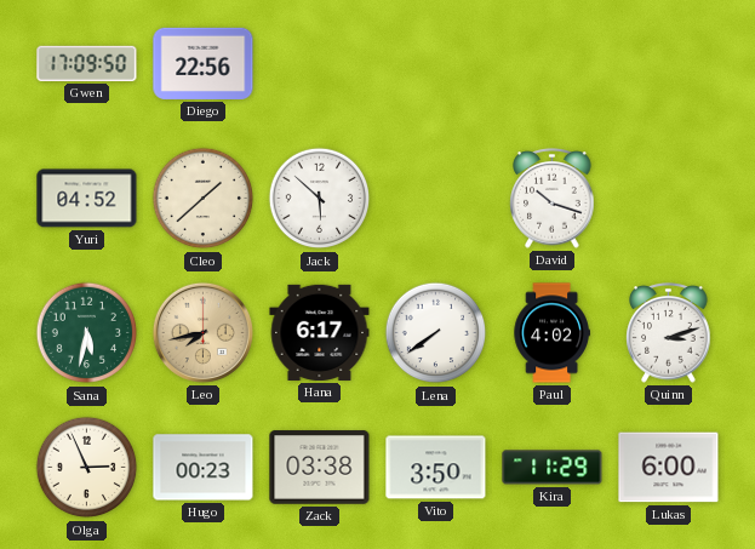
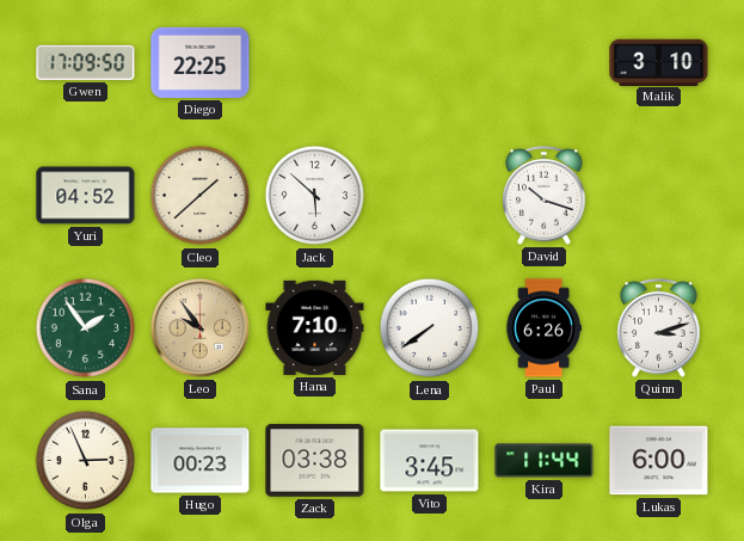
Diego: 22:56 -> 22:25
Malik: none -> 3:10
Sana: 5:32 -> 1:54
Leo: 7:43 -> 9:54
Hana: 6:17 -> 7:10
Paul: 4:02 -> 6:26
Vito: 3:50 -> 3:45
Kira: 11:29 -> 11:44
